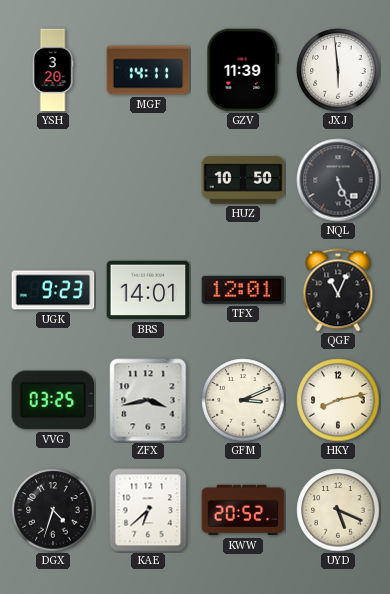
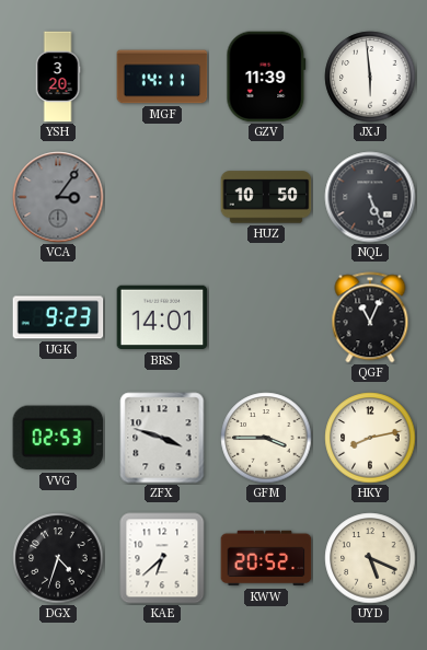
VCA: none -> 3:06
TFX: 12:01 -> none
VVG: 03:25 -> 02:53
ZFX: 3:43 -> 3:48
GFM: 3:11 -> 3:45
